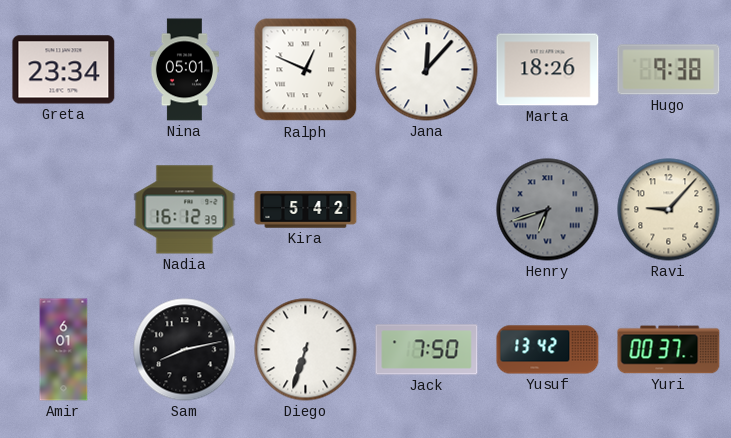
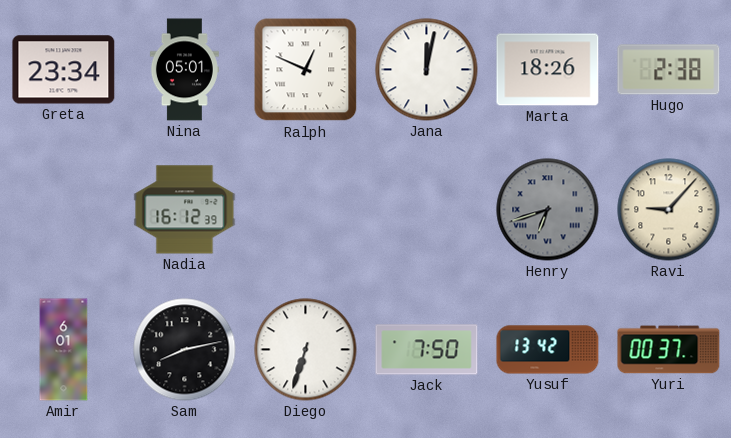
Jana: 12:07 -> 12:02
Hugo: 9:38 -> 2:38
Kira: 5:42 -> none
